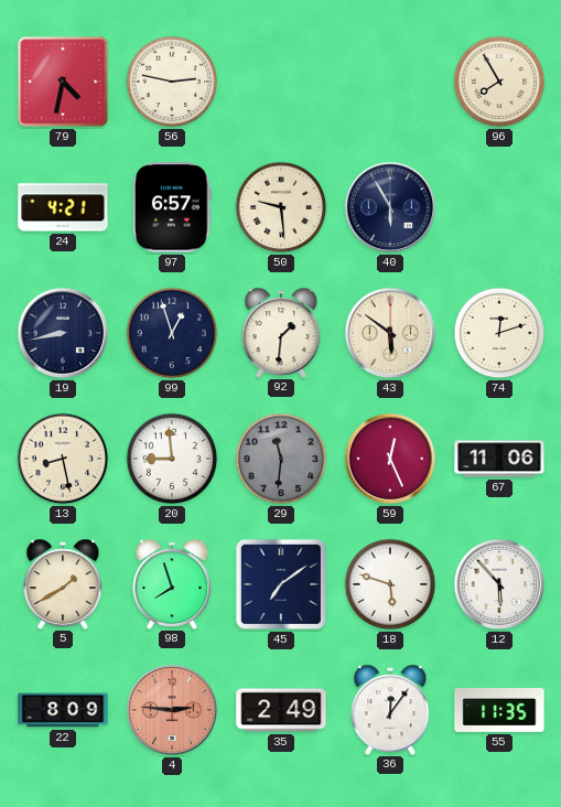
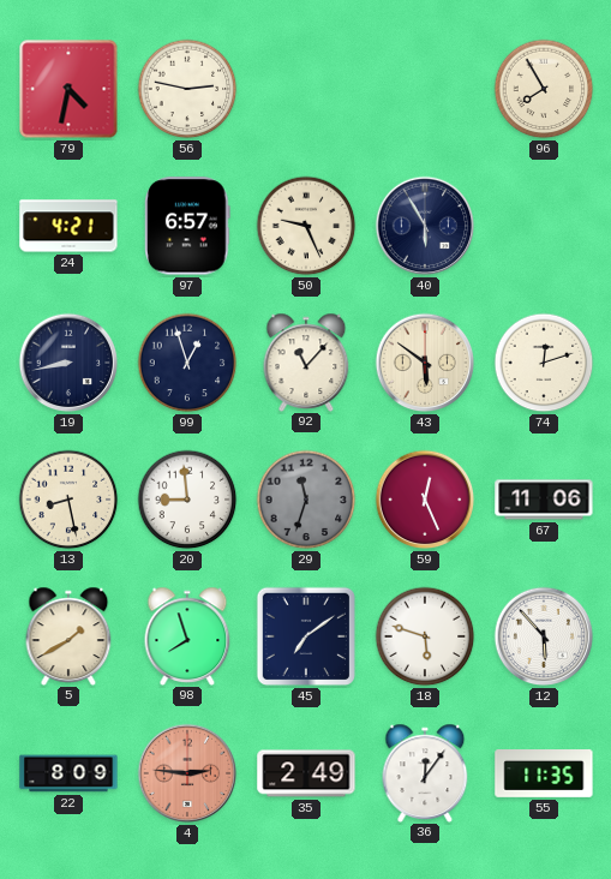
50: 9:29 -> 9:26
92: 1:31 -> 11:07
29: 11:31 -> 11:33
